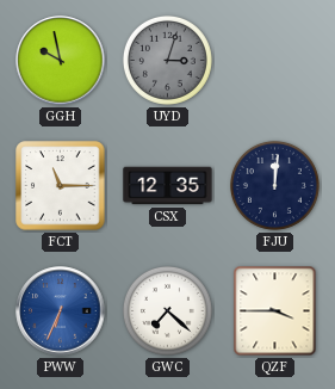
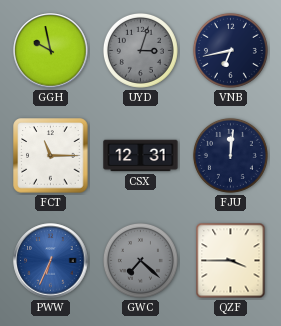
VNB: none -> 6:43
CSX: 12:35 -> 12:31
GWC dial: white -> grey
